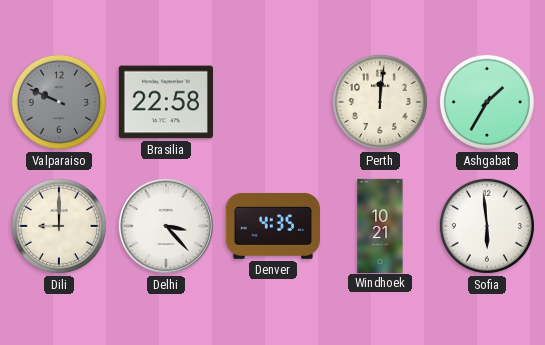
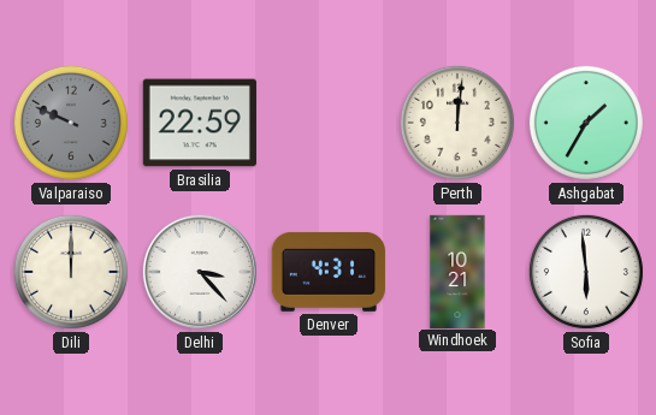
Brasilia: 22:58 -> 22:59
Dili: 9:00 -> 12:00
Denver: 4:35 -> 4:31
